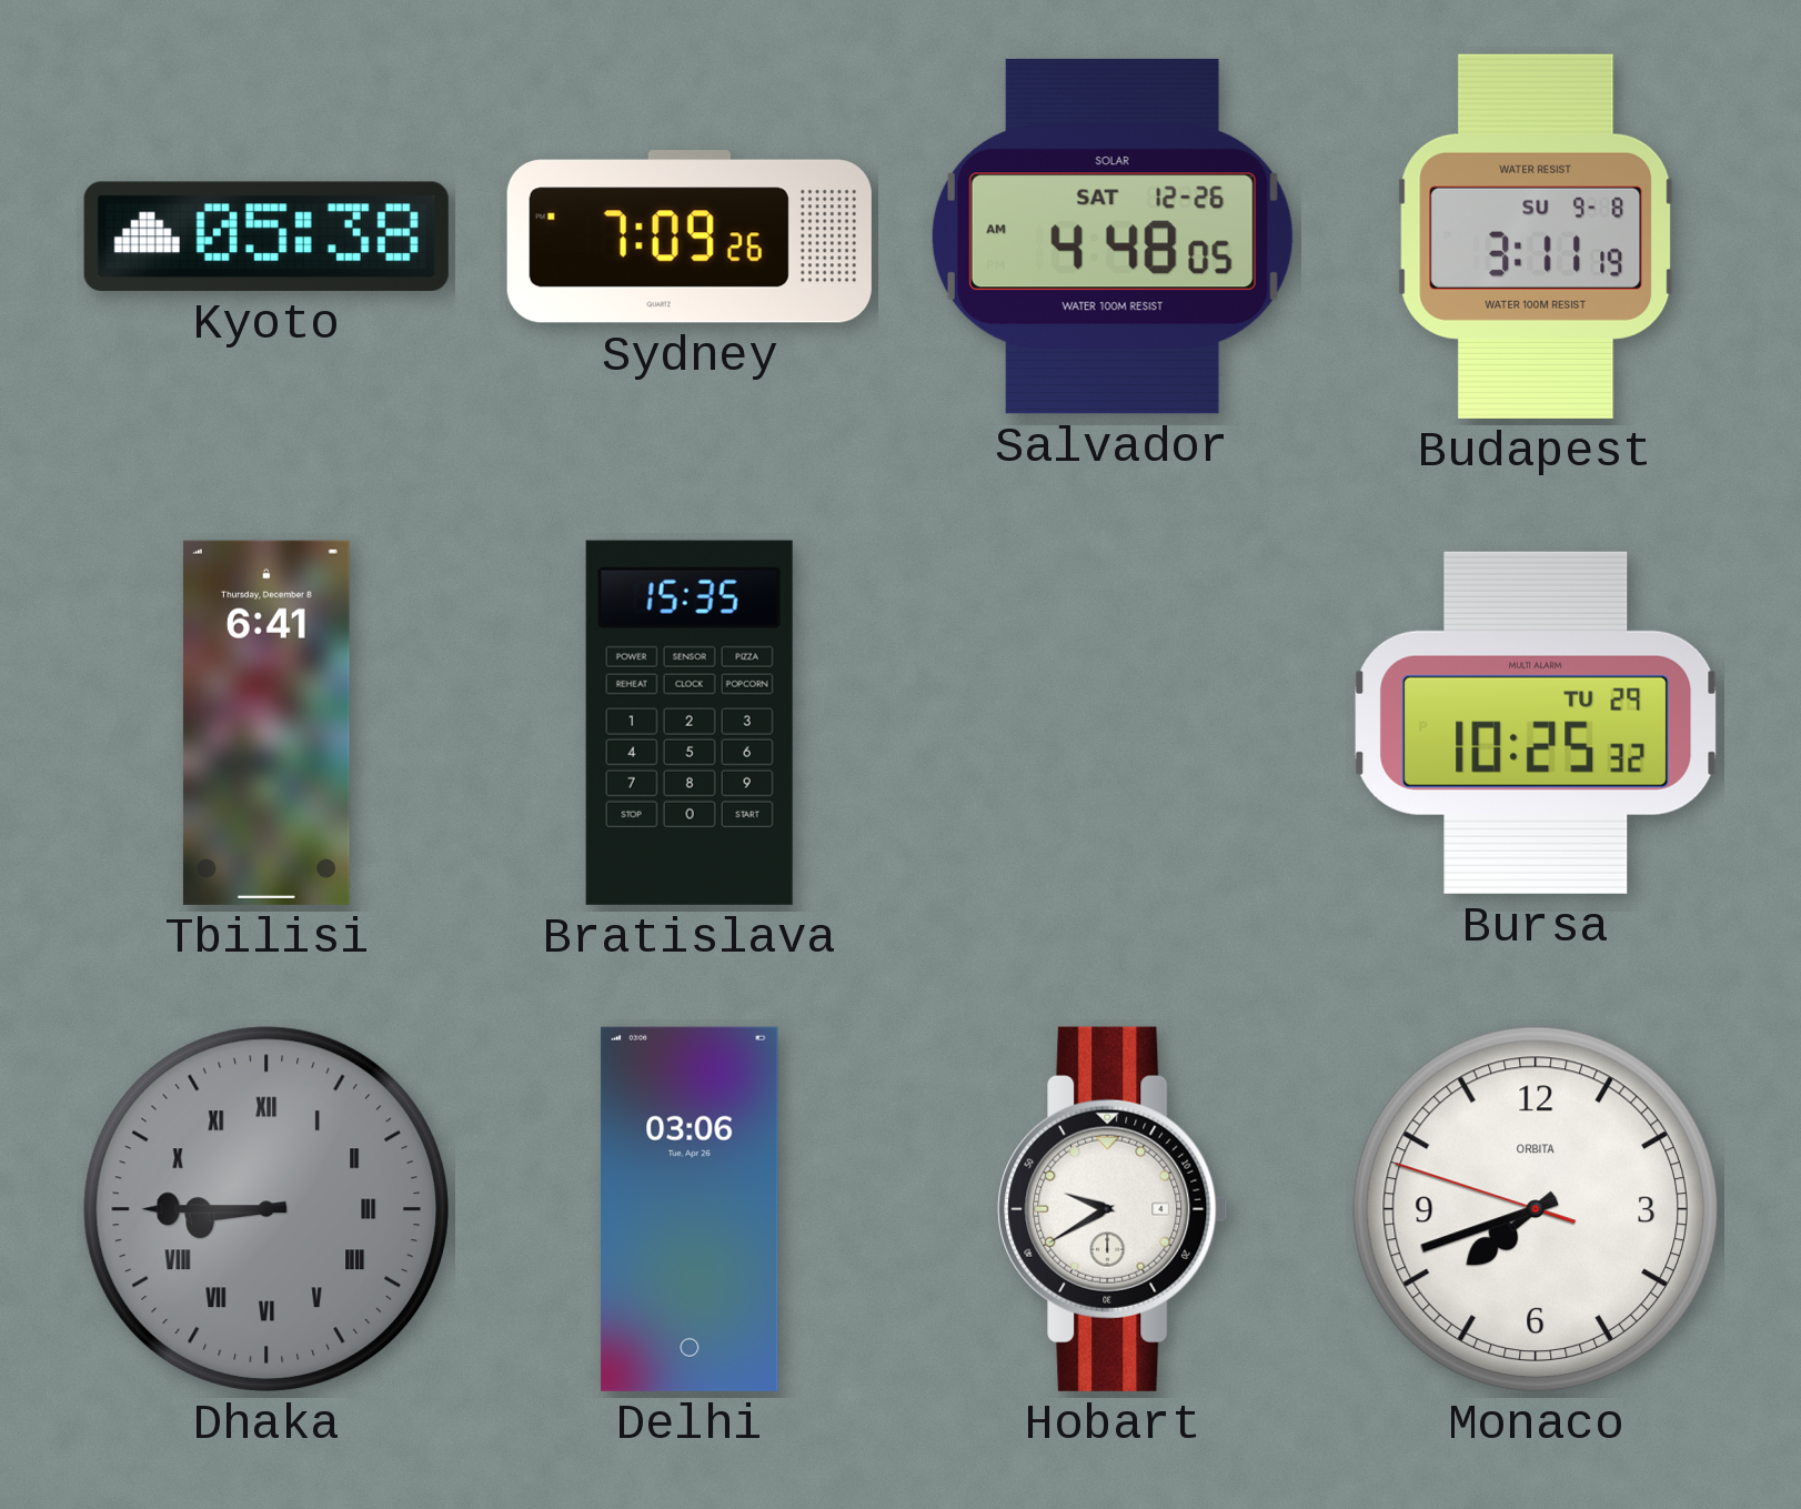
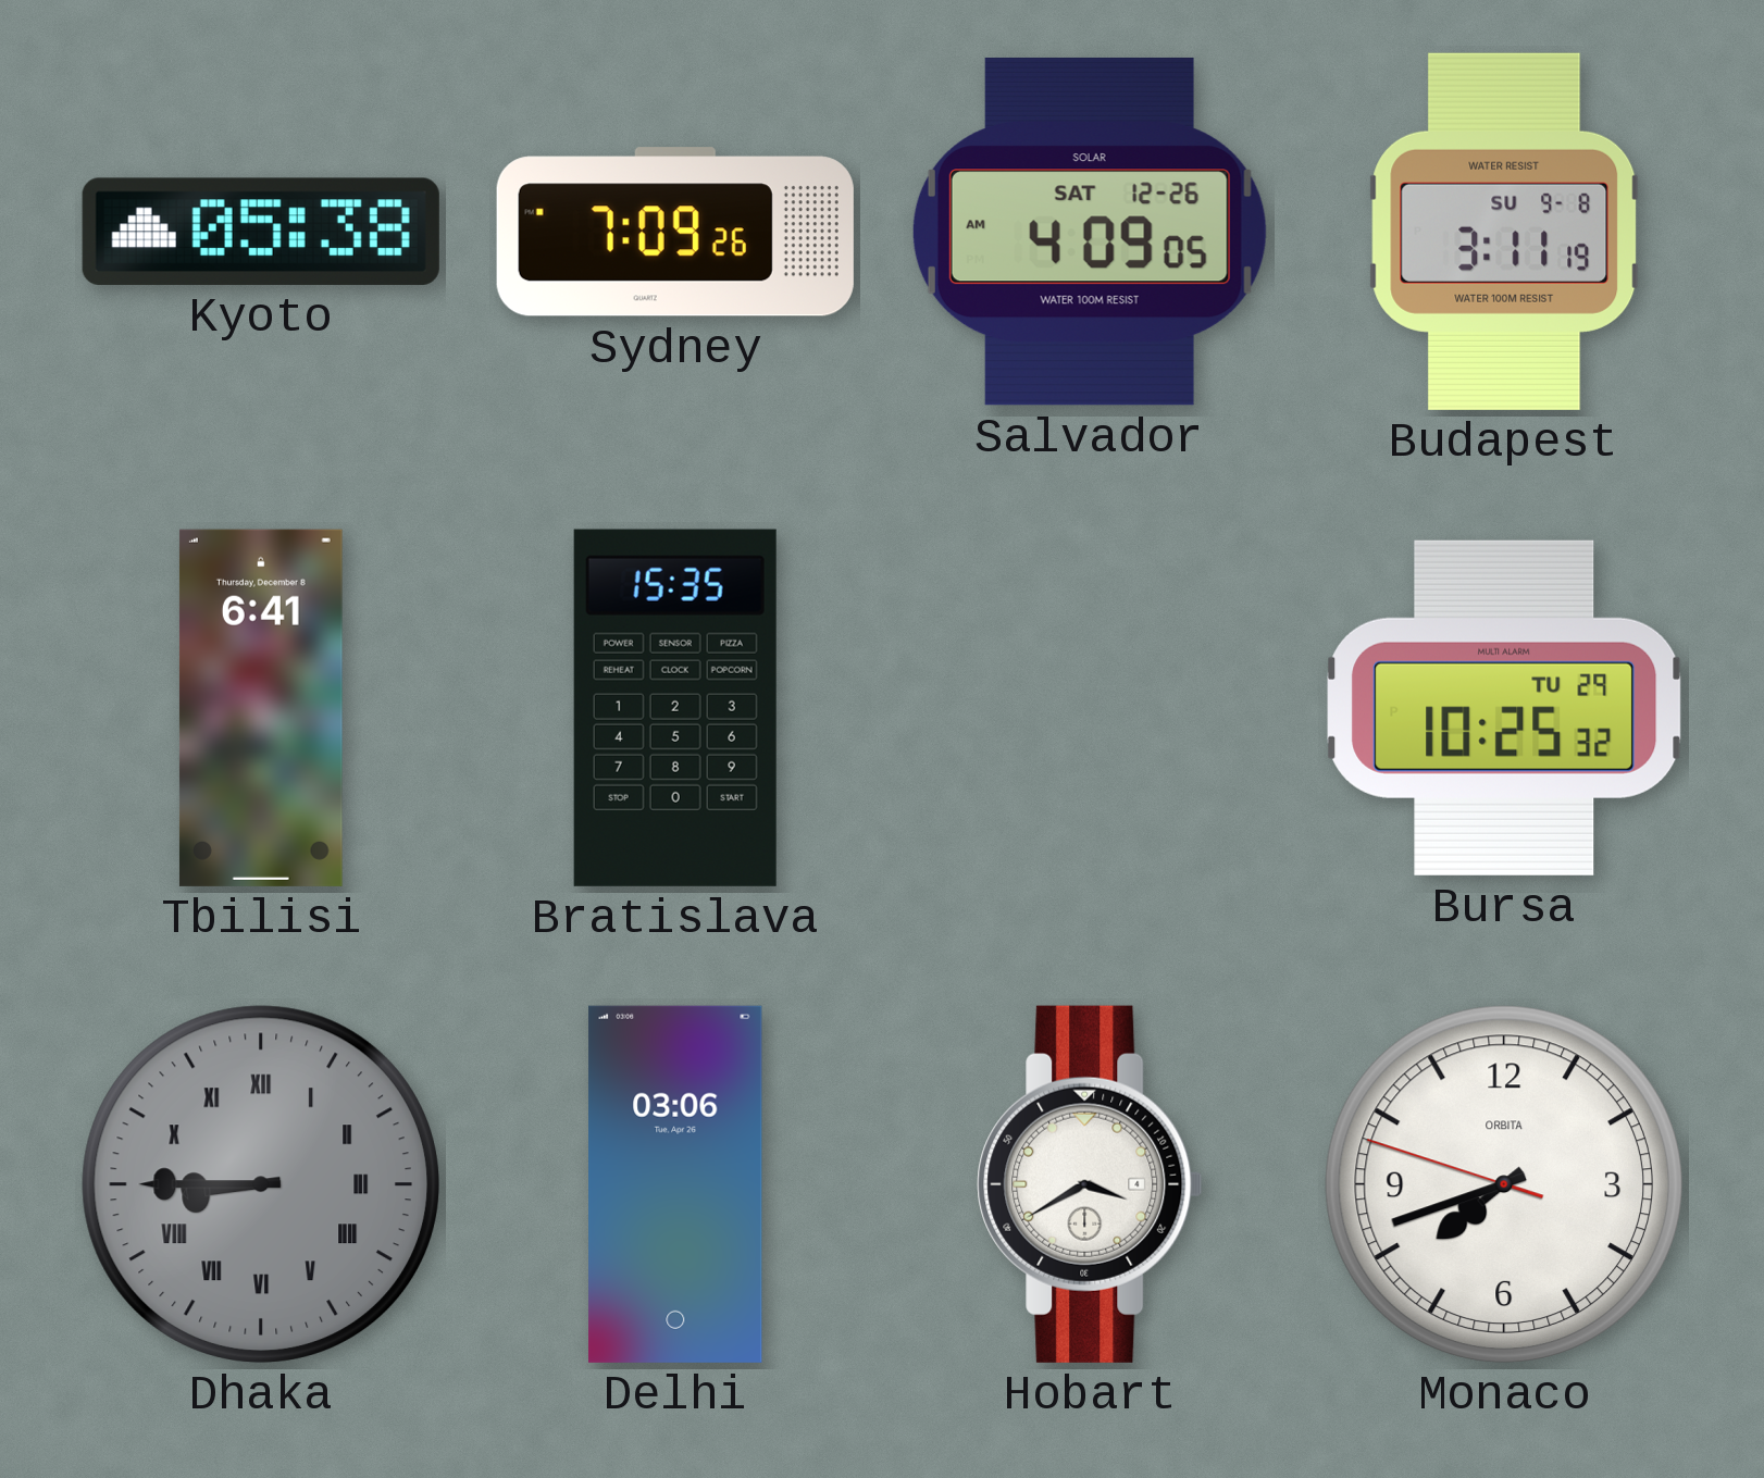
Salvador: 4:48 -> 4:09
Hobart: 9:40 -> 3:40
